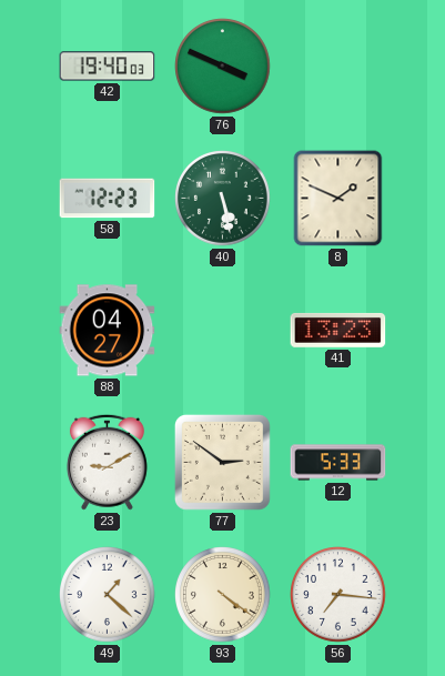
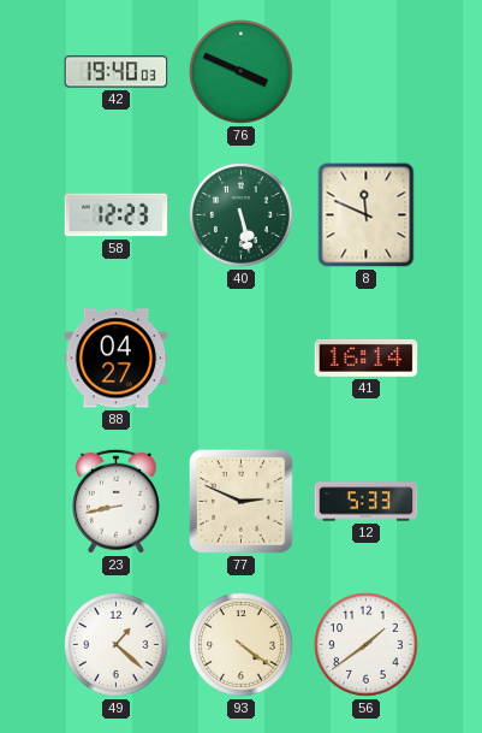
8: 1:49 -> 11:49
41: 13:23 -> 16:14
23: 9:10 -> 8:43
77: 2:51 -> 2:49
56: 7:16 -> 1:39
